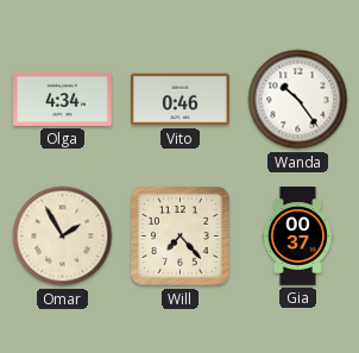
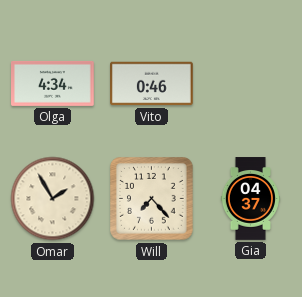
Wanda: 10:24 -> none
Gia: 00:37 -> 04:37
